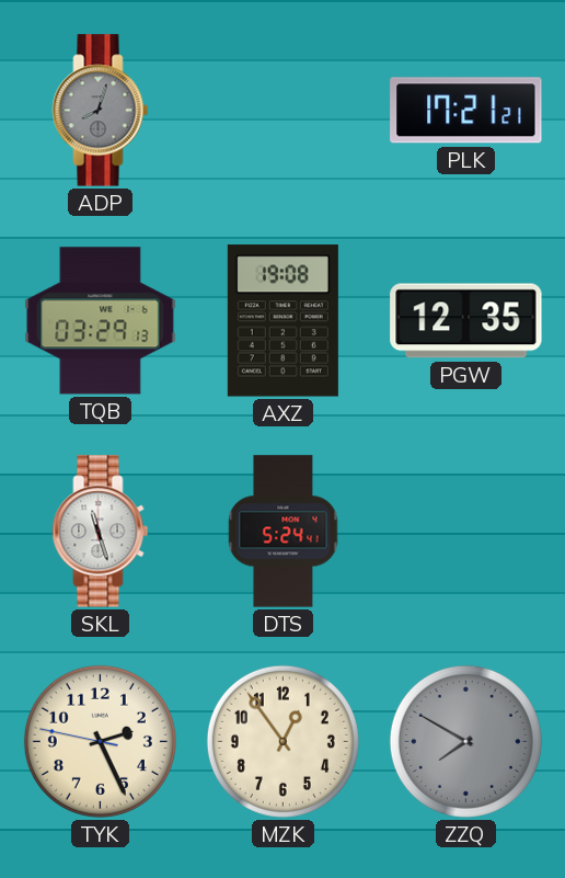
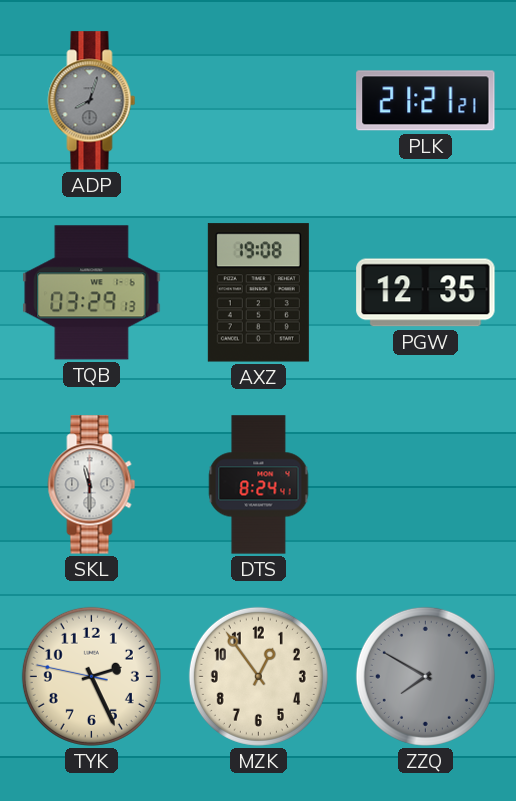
PLK: 17:21 -> 21:21
SKL: 11:27 -> 11:30
DTS: 5:24 -> 8:24
